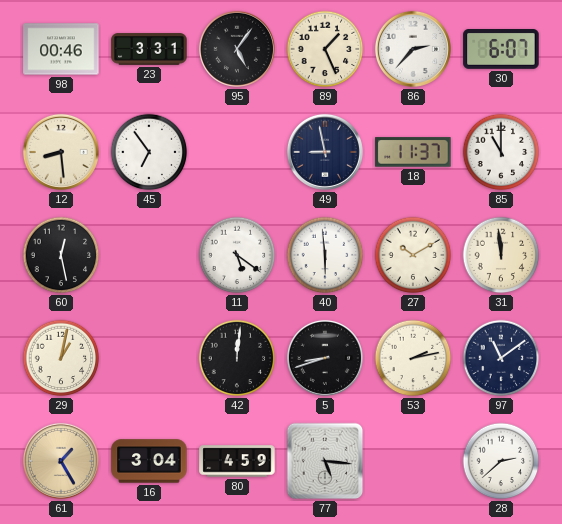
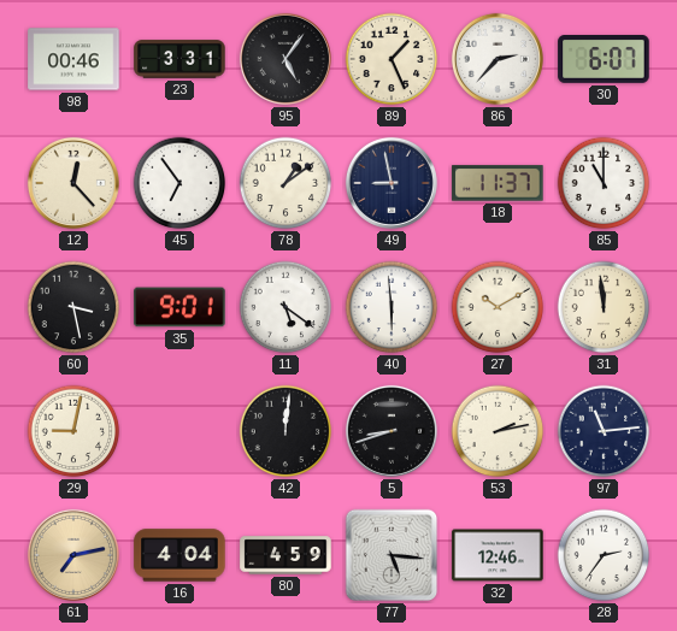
12: 8:29 -> 12:23
78: none -> 1:09
60: 12:28 -> 3:28
35: none -> 9:01
29: 1:02 -> 9:02
97: 11:09 -> 11:14
61: 1:25 -> 7:13
16: 3:04 -> 4:04
32: none -> 12:46
28: 2:38 -> 2:36
